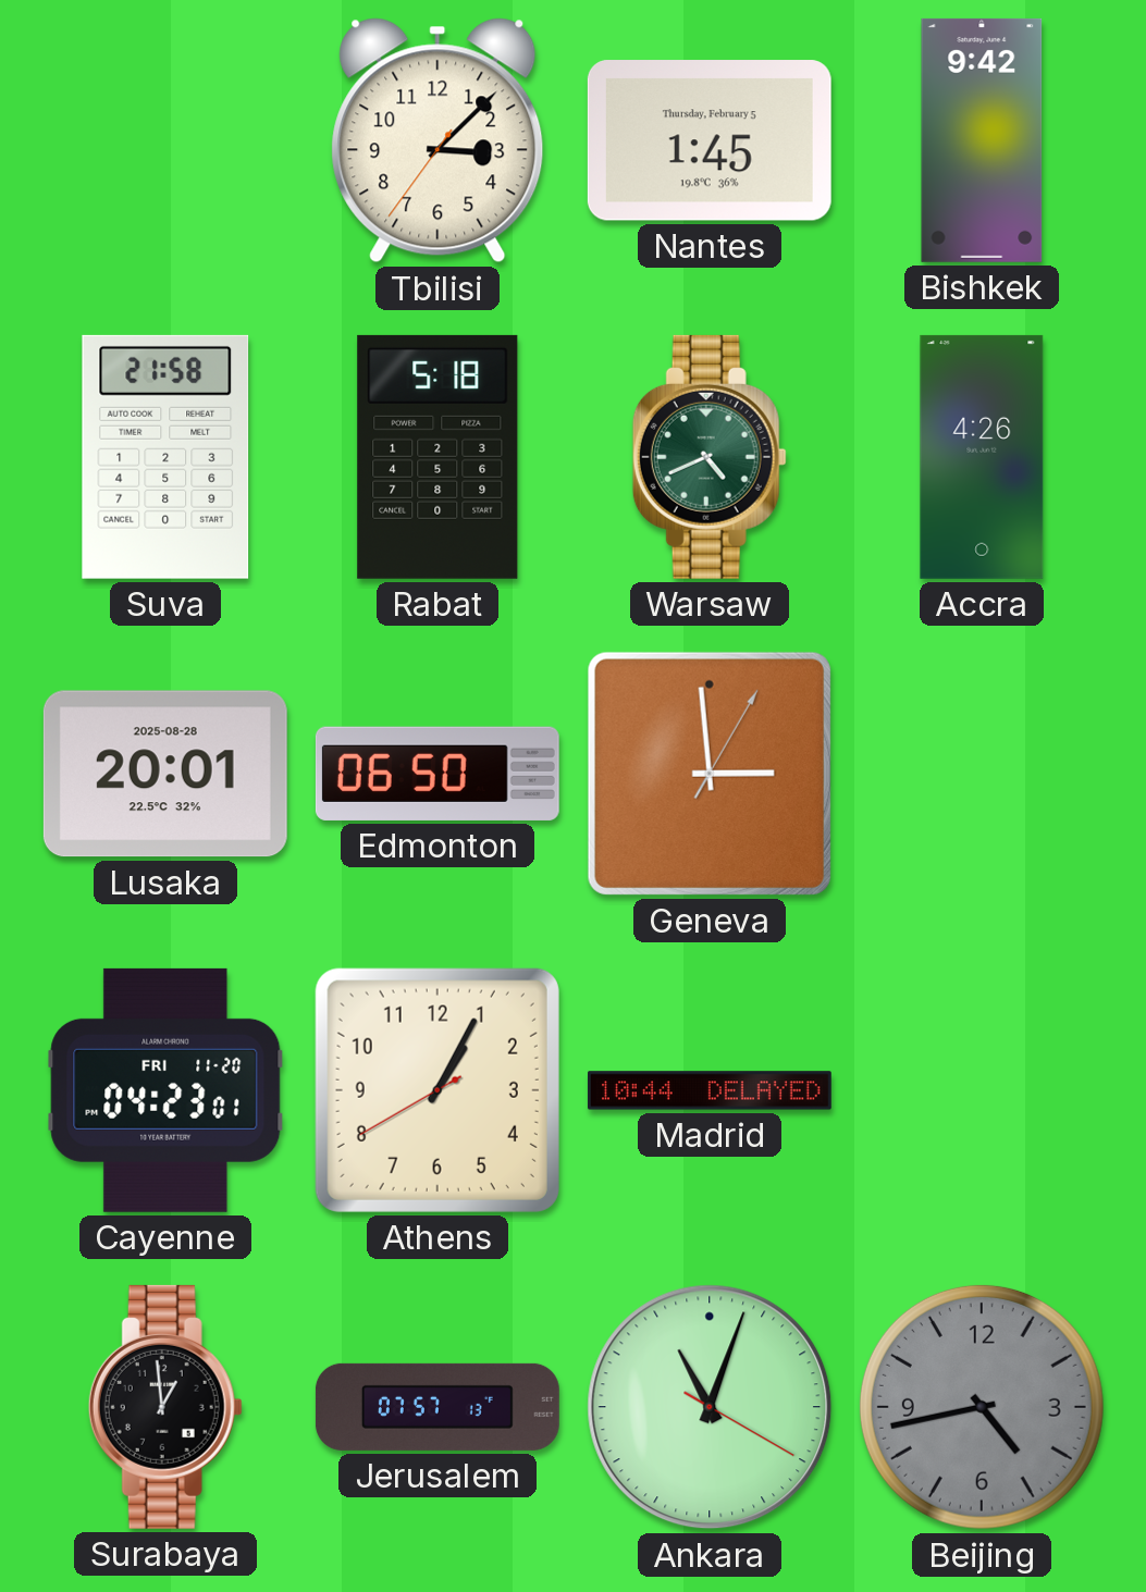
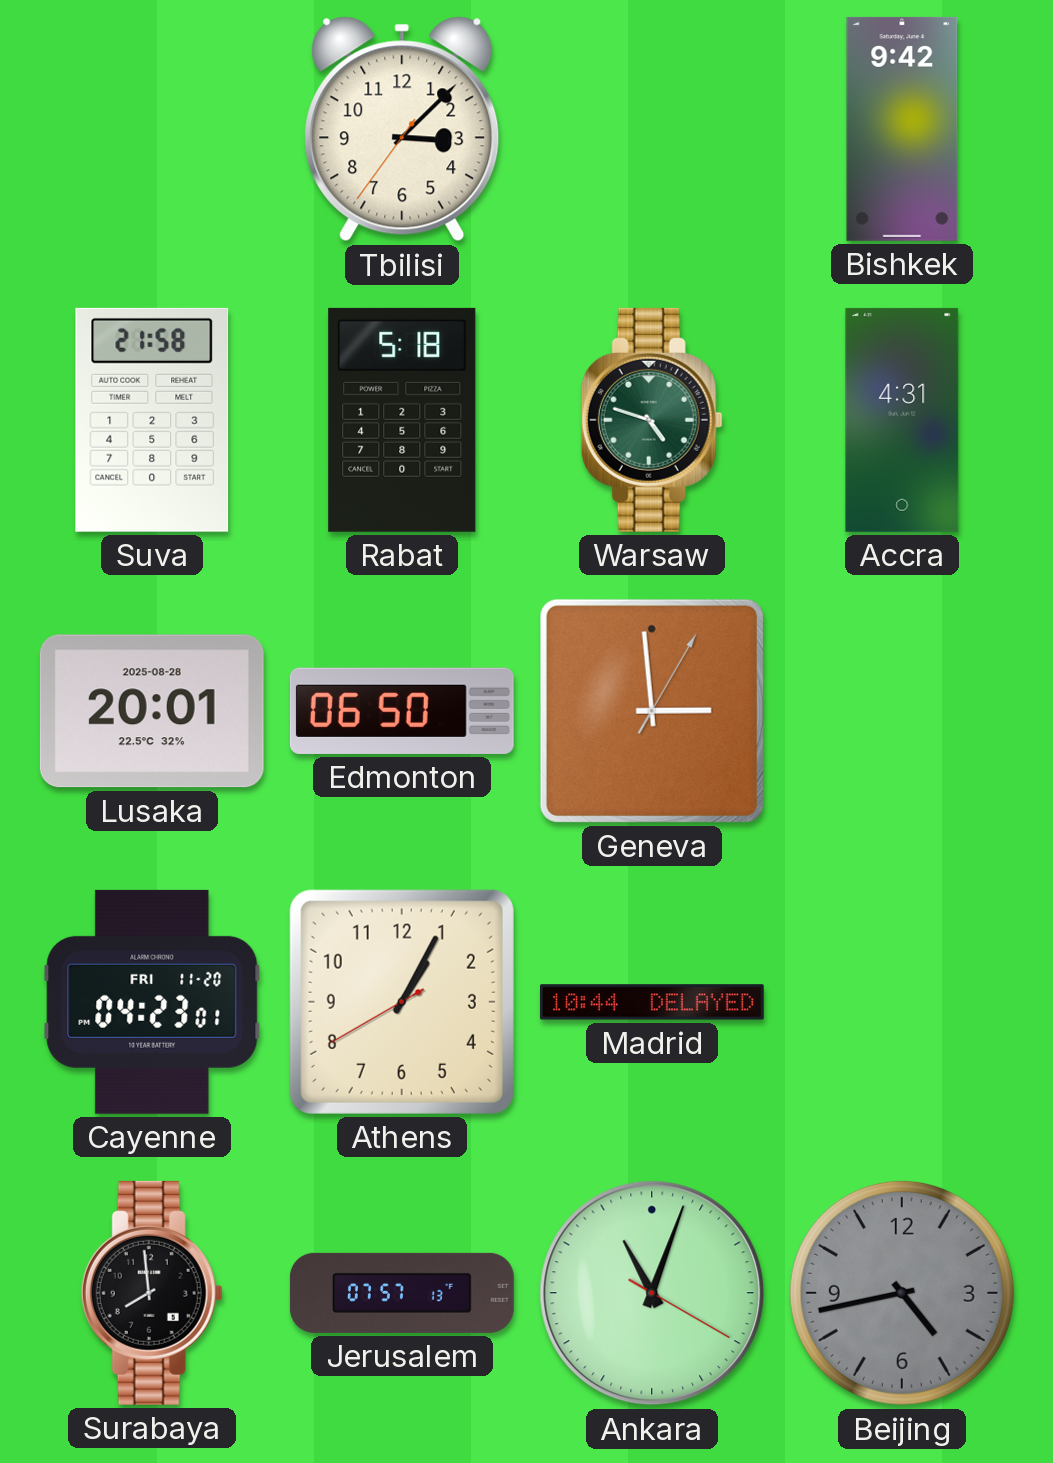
Nantes: 1:45 -> none
Warsaw: 4:41 -> 4:48
Accra: 4:26 -> 4:31
Surabaya: 12:59 -> 7:59
